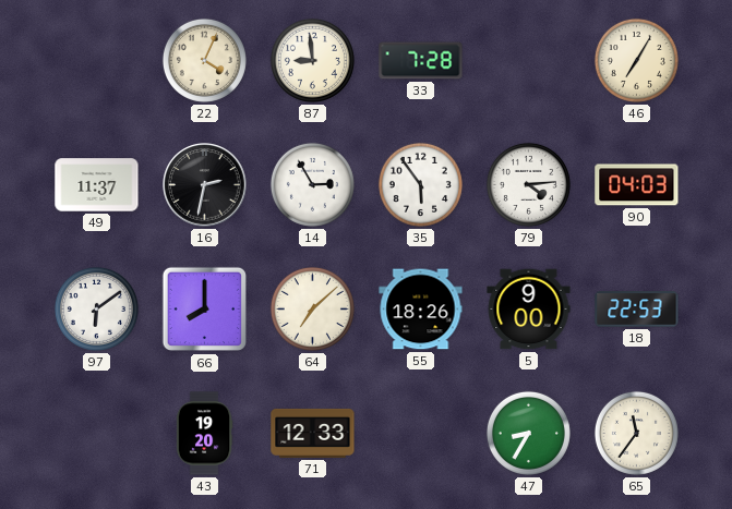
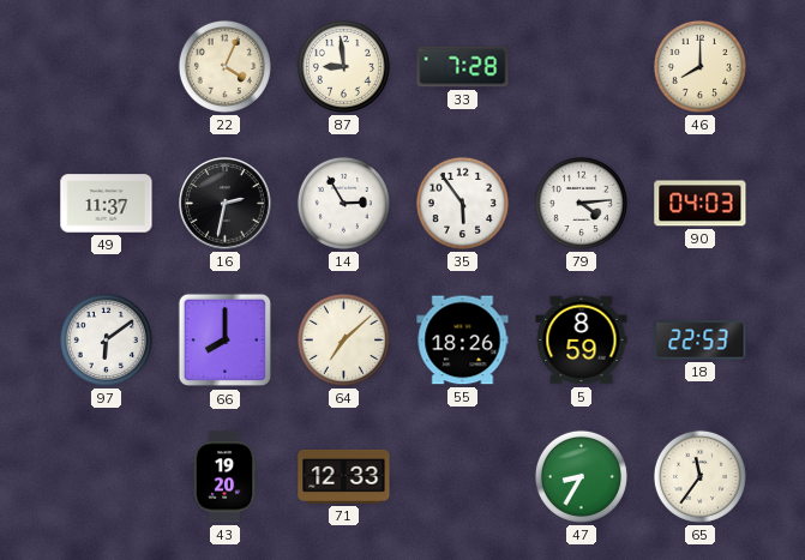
46: 7:05 -> 8:00
5: 9:00 -> 8:59
